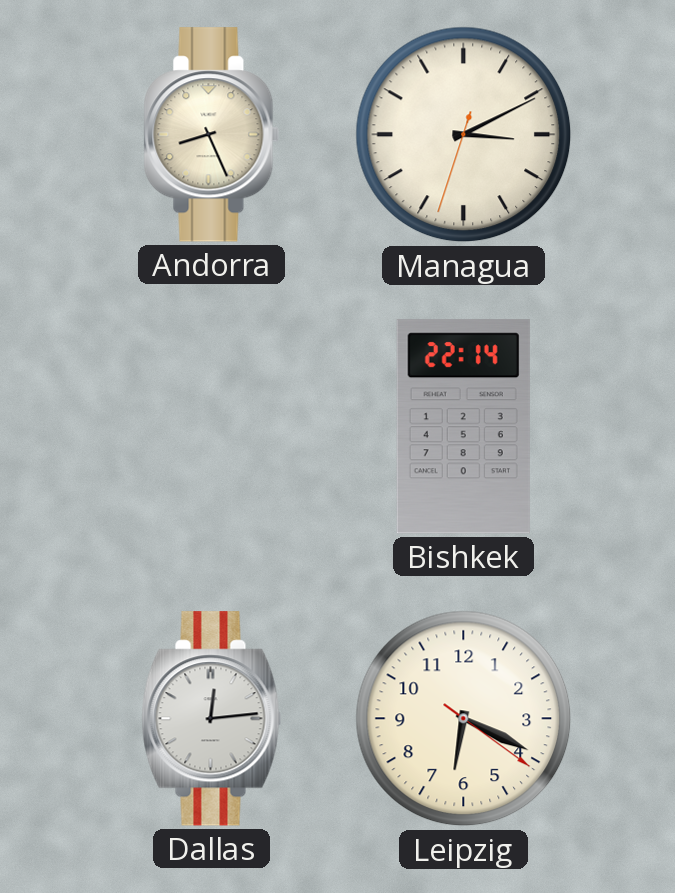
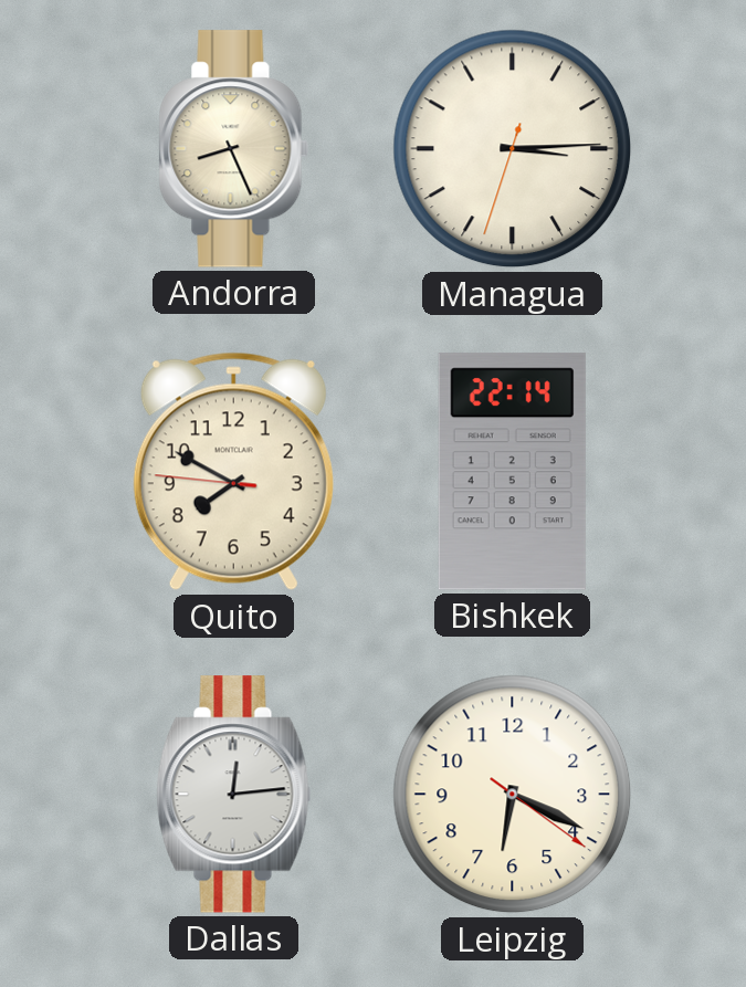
Managua: 3:10 -> 3:14
Quito: none -> 7:49
